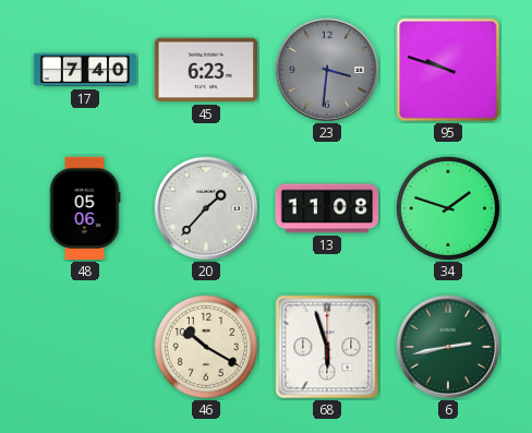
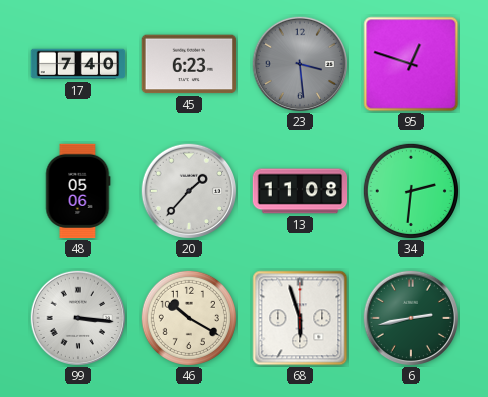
23: 3:31 -> 3:29
95: 9:48 -> 12:48
34: 1:48 -> 2:31
99: none -> 3:16
